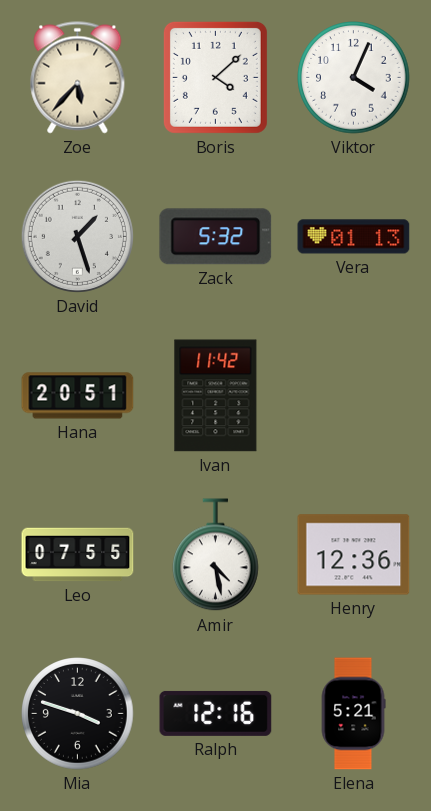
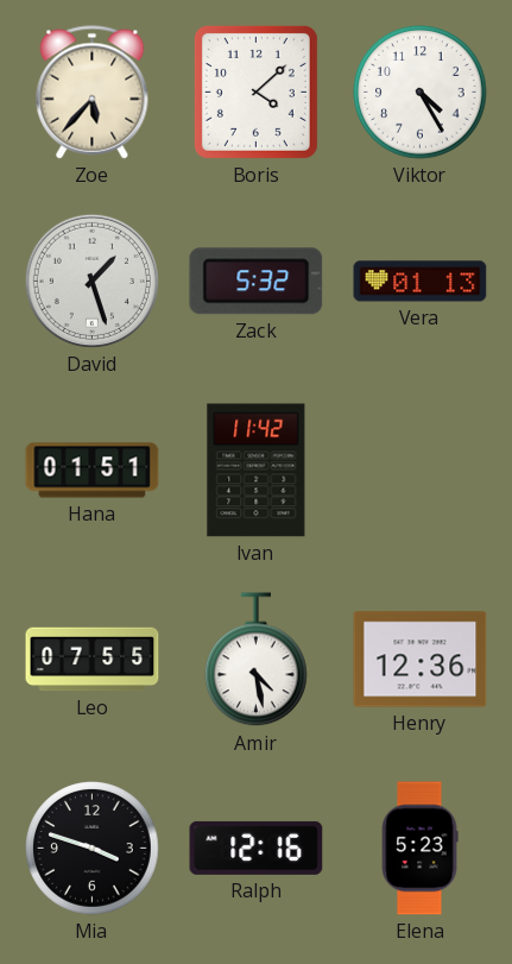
Viktor: 4:04 -> 4:25
Hana: 20:51 -> 01:51
Elena: 5:21 -> 5:23
